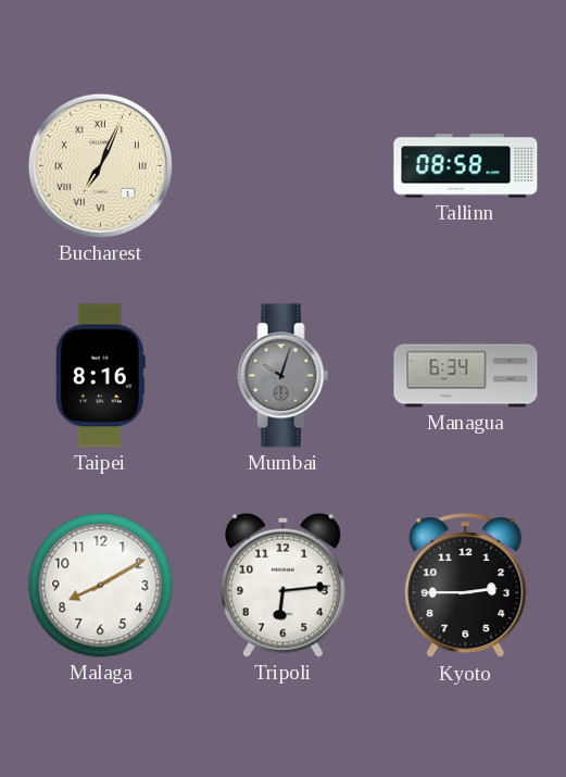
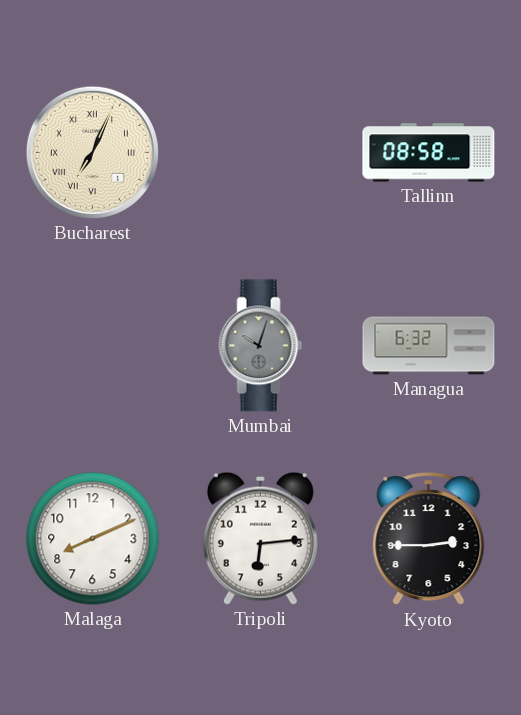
Taipei: 8:16 -> none
Managua: 6:34 -> 6:32
Malaga: 8:10 -> 8:11
